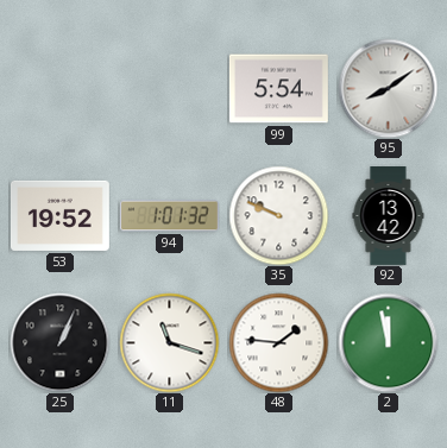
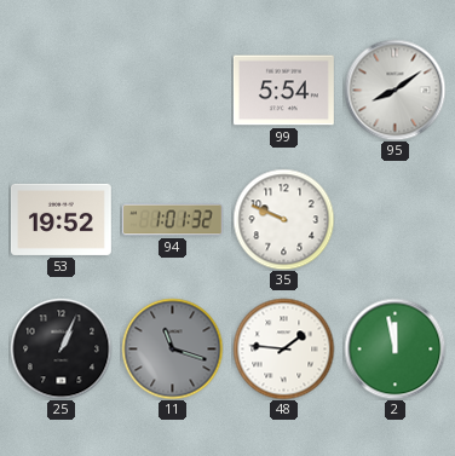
92: 13:42 -> none
11 dial: white -> grey
